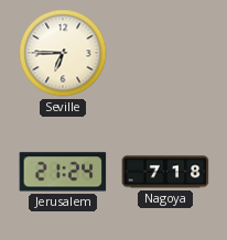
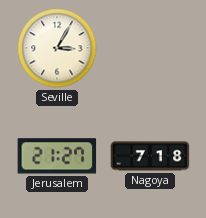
Seville: 6:45 -> 3:05
Jerusalem: 21:24 -> 21:27
